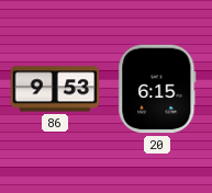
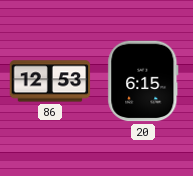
86: 9:53 -> 12:53
